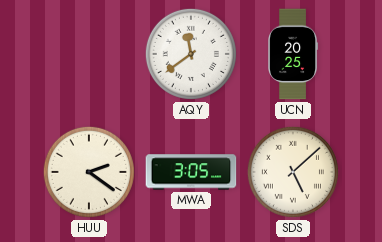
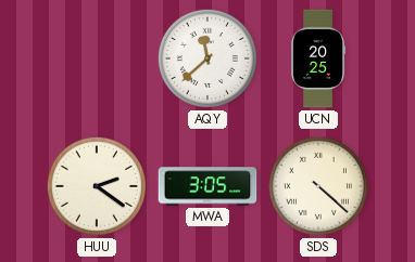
AQY: 11:39 -> 11:38
SDS: 5:08 -> 4:22
